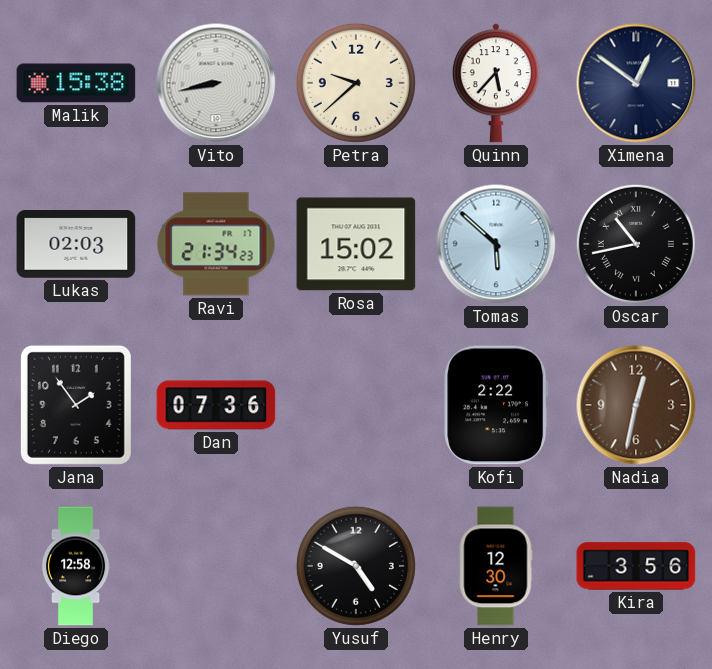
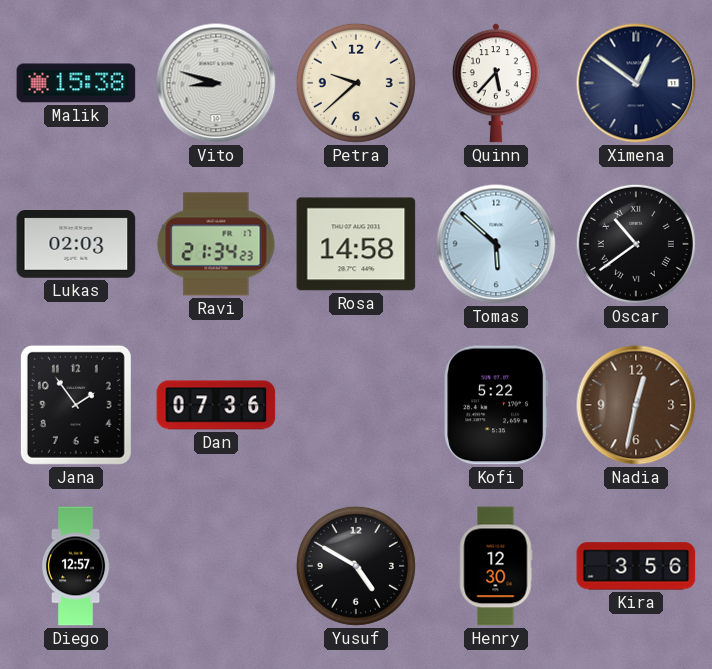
Vito: 8:43 -> 8:48
Rosa: 15:02 -> 14:58
Oscar: 10:43 -> 10:39
Kofi: 2:22 -> 5:22
Diego: 12:58 -> 12:57
